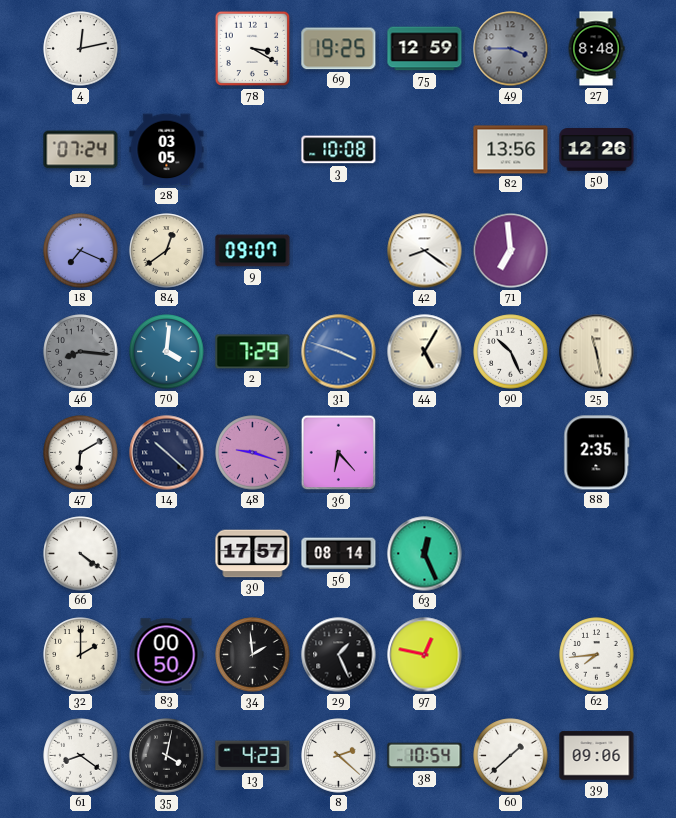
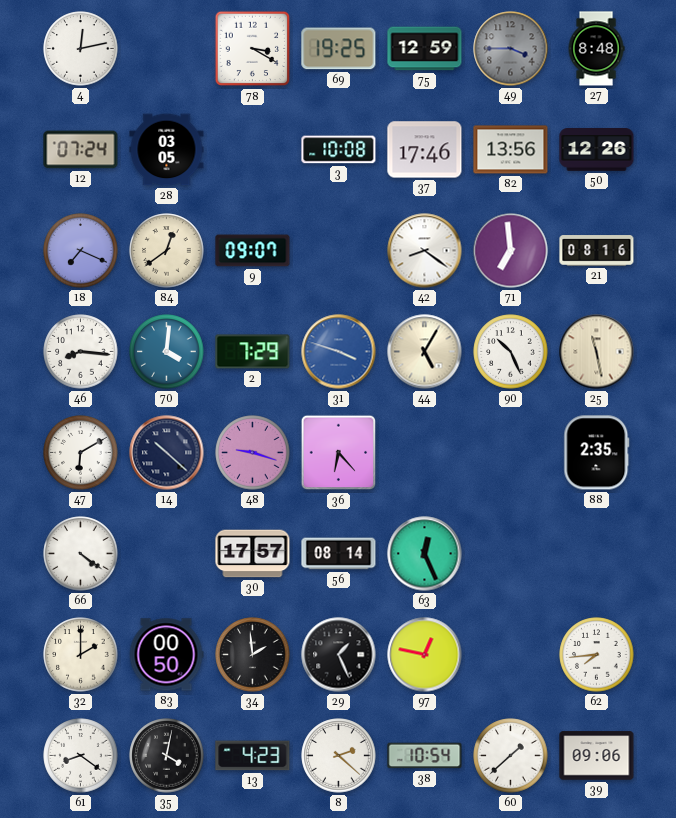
37: none -> 17:46
21: none -> 08:16
46 dial: grey -> white
